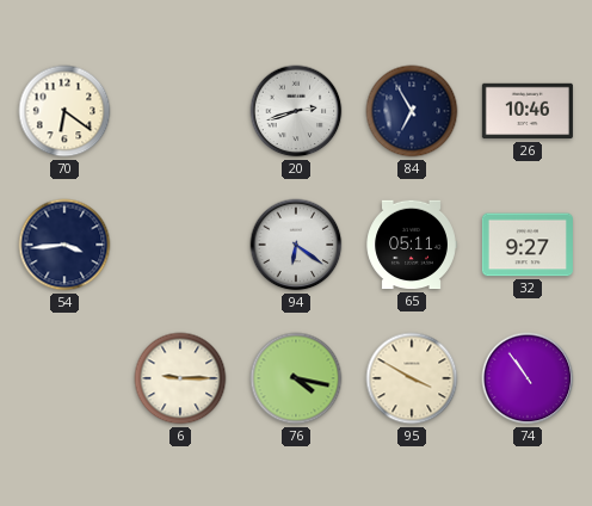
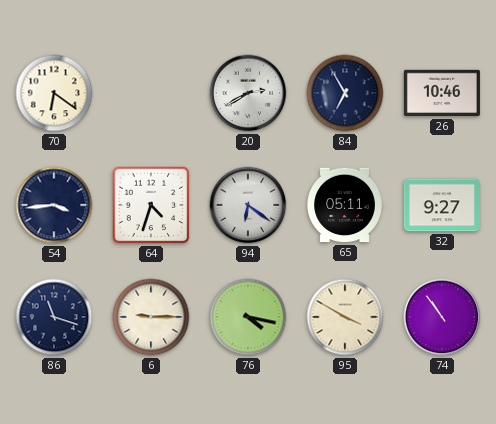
20: 2:42 -> 2:40
64: none -> 4:33
86: none -> 11:18
